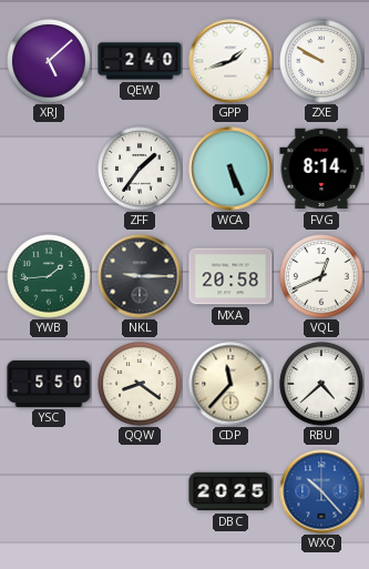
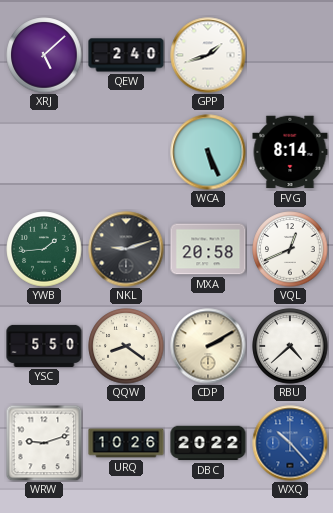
ZXE: 9:50 -> none
ZFF: 1:36 -> none
NKL: 9:15 -> 9:12
CDP: 11:37 -> 2:10
WRW: none -> 9:12
URQ: none -> 10:26
DBC: 20:25 -> 20:22
